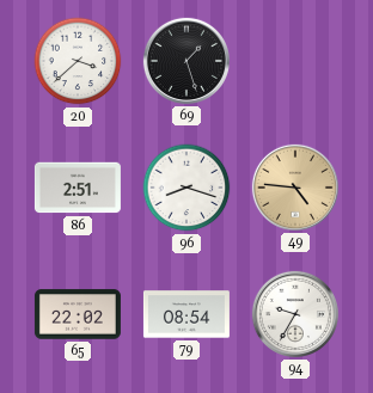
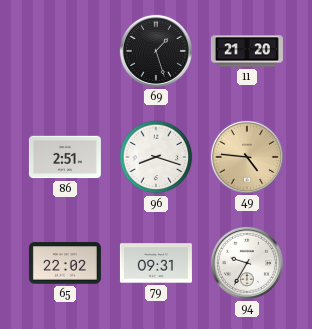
20: 3:38 -> none
11: none -> 21:20
79: 08:54 -> 09:31
